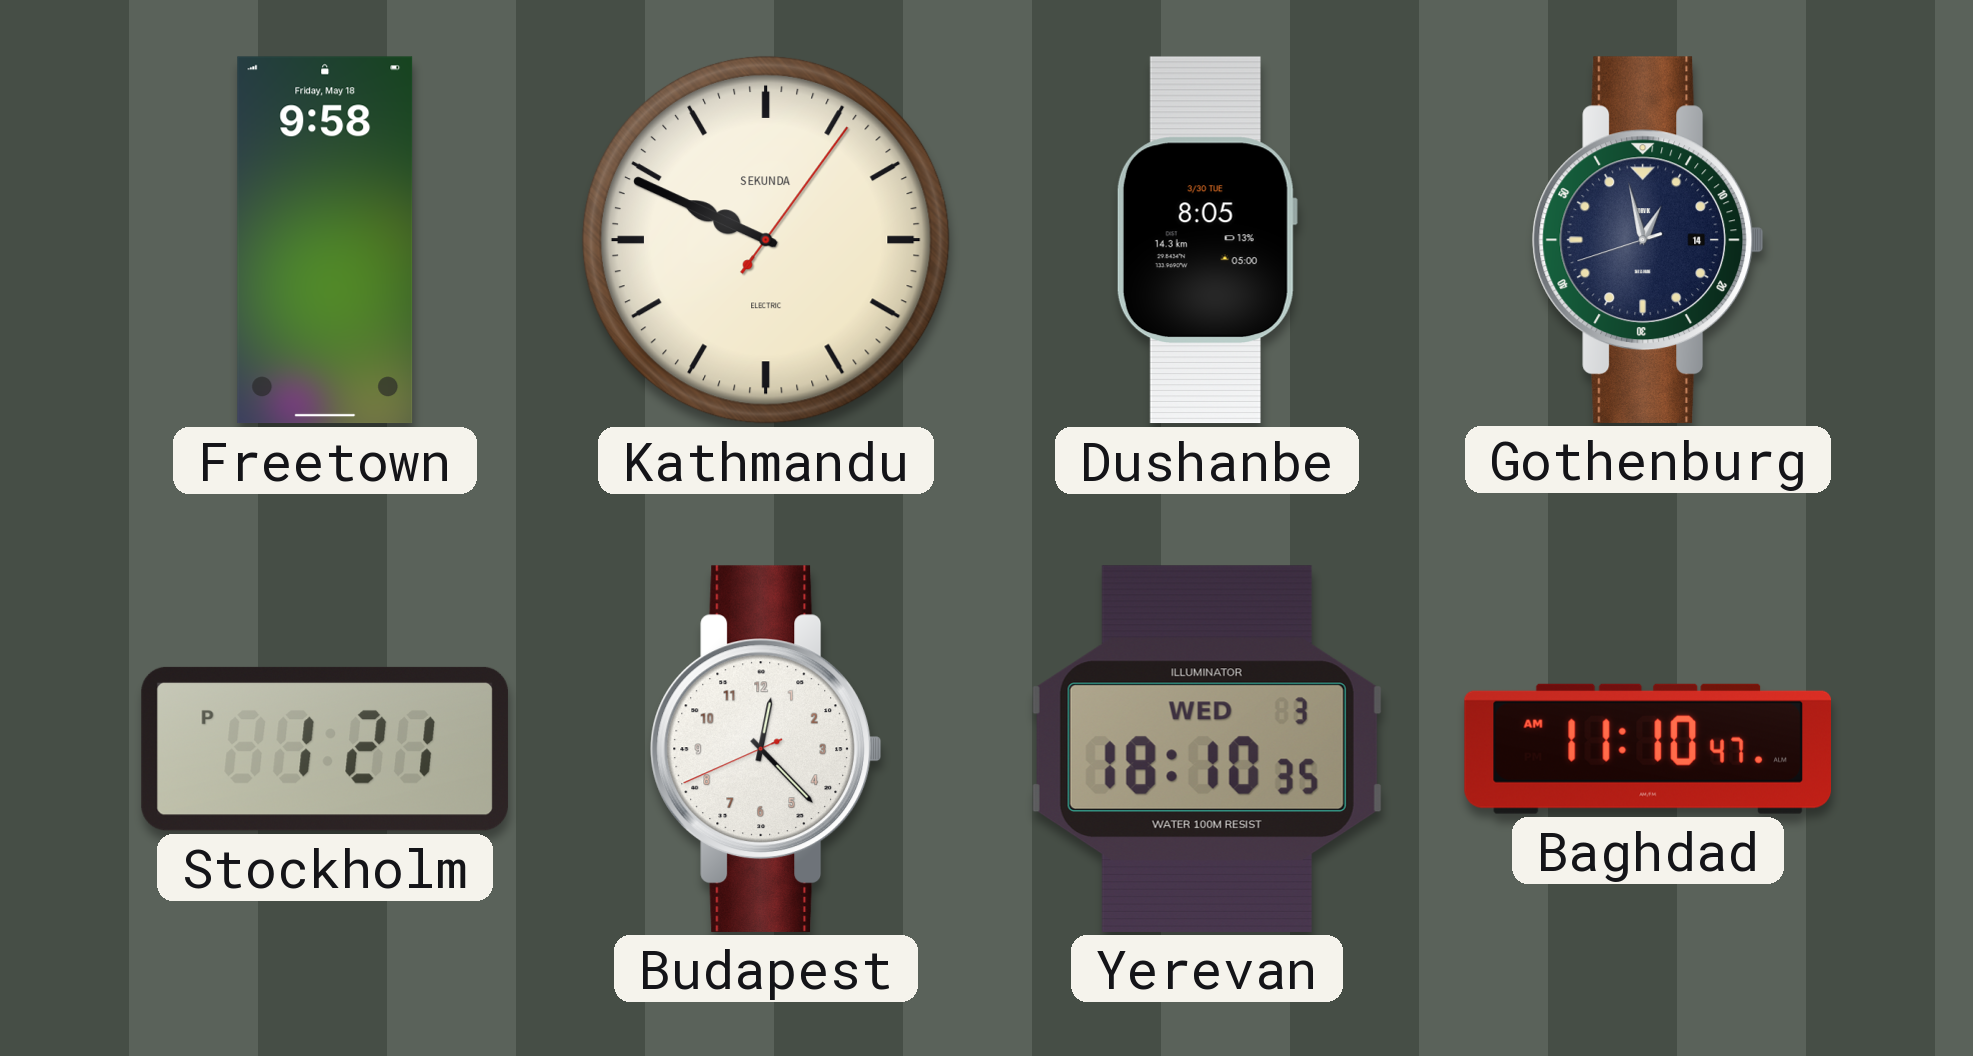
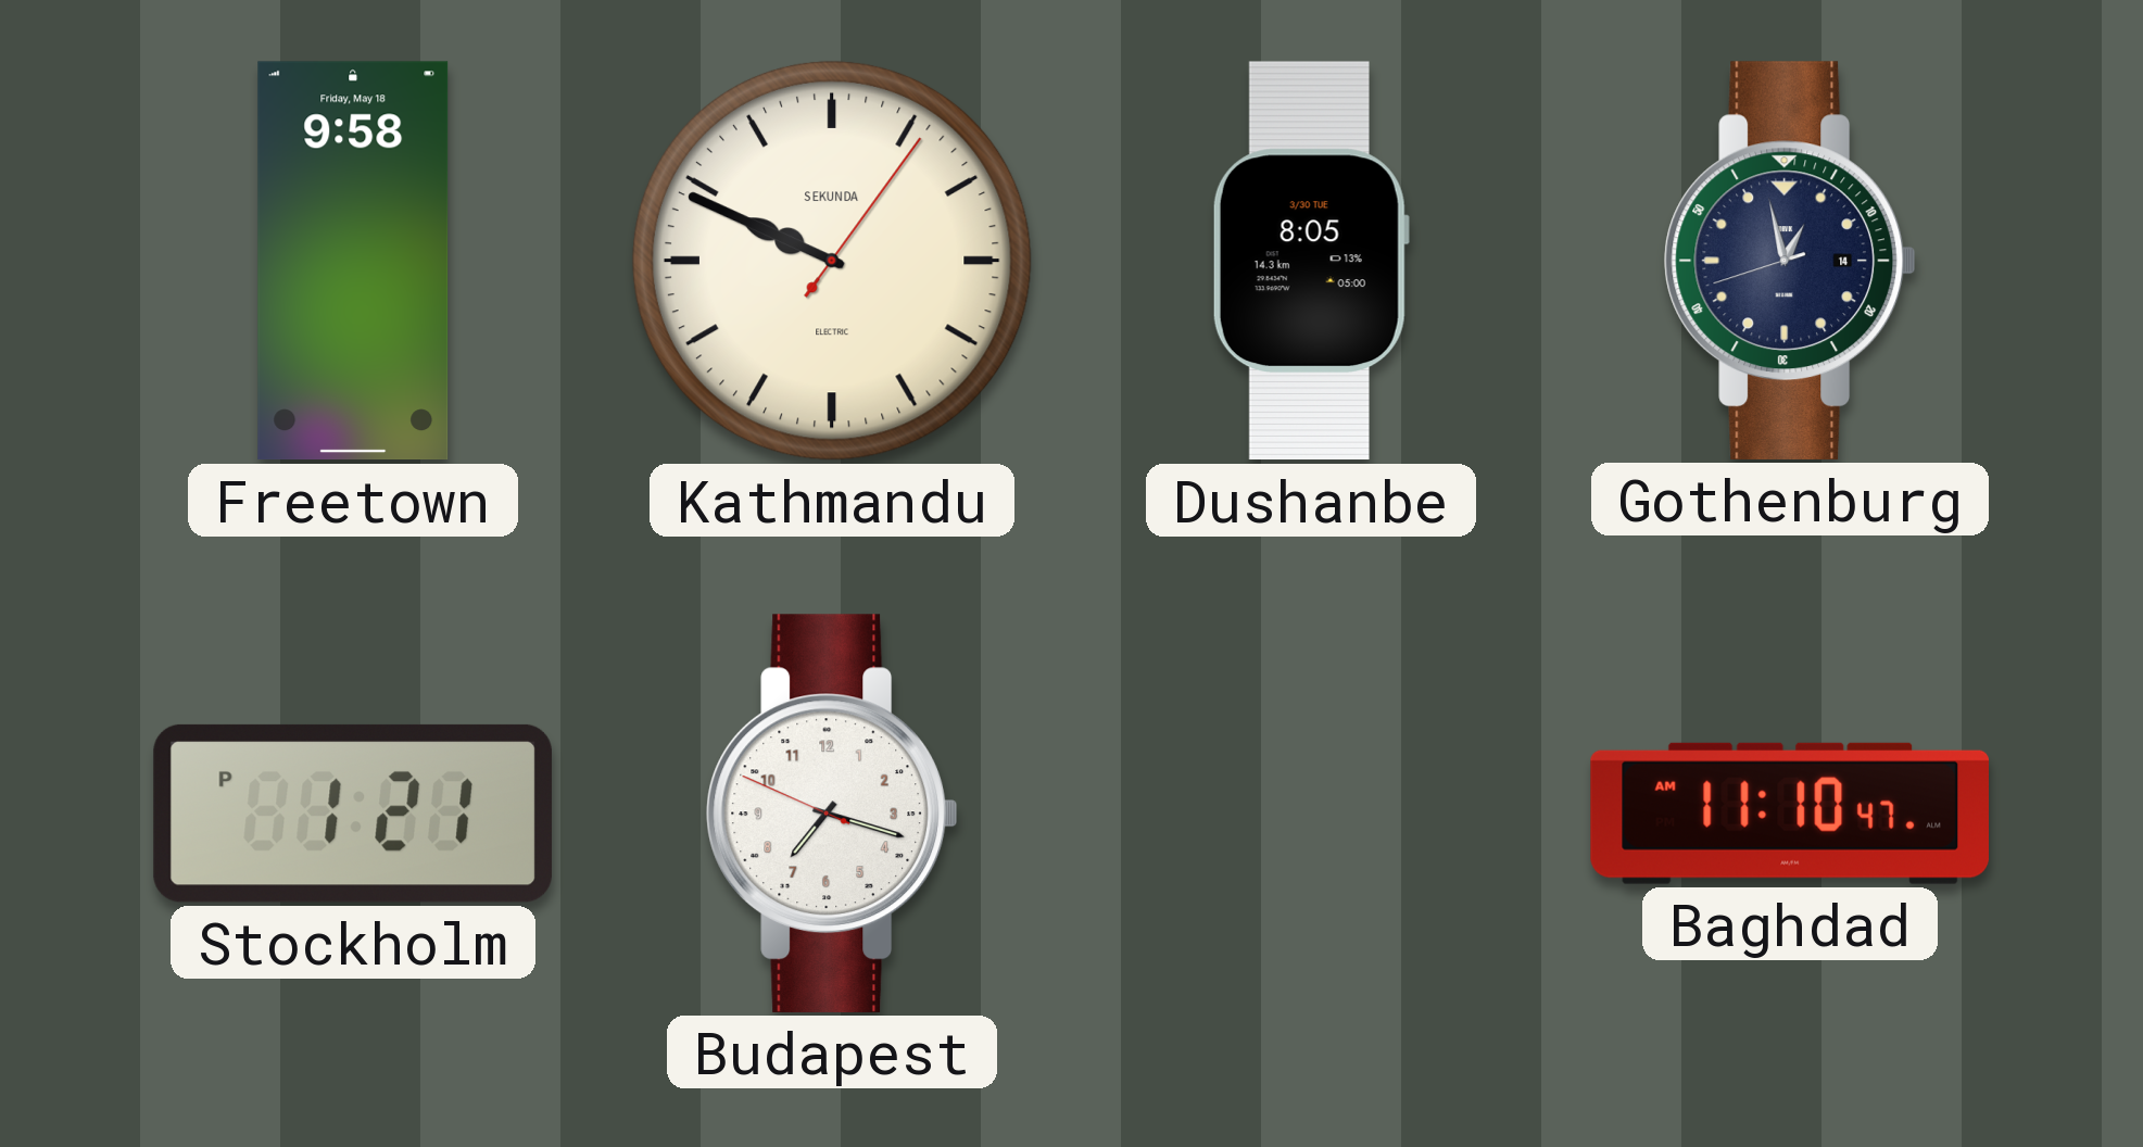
Budapest: 12:22 -> 7:17
Yerevan: 18:10 -> none
